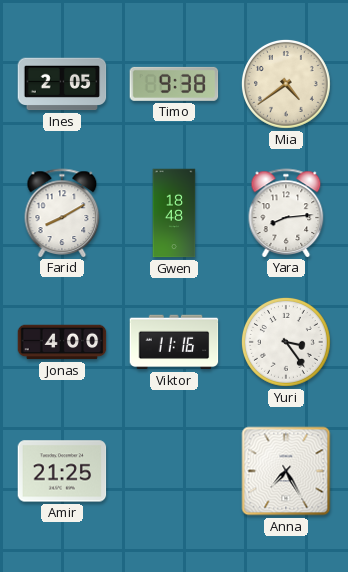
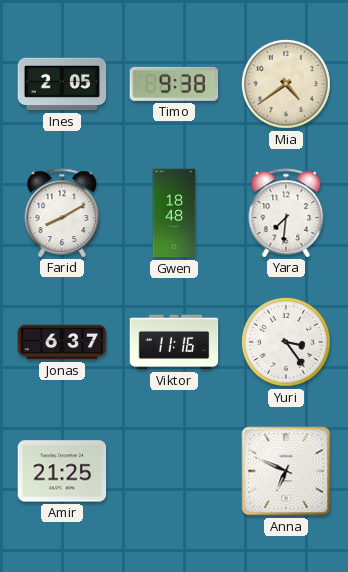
Yara: 8:14 -> 7:31
Jonas: 4:00 -> 6:37
Anna: 7:25 -> 6:49
